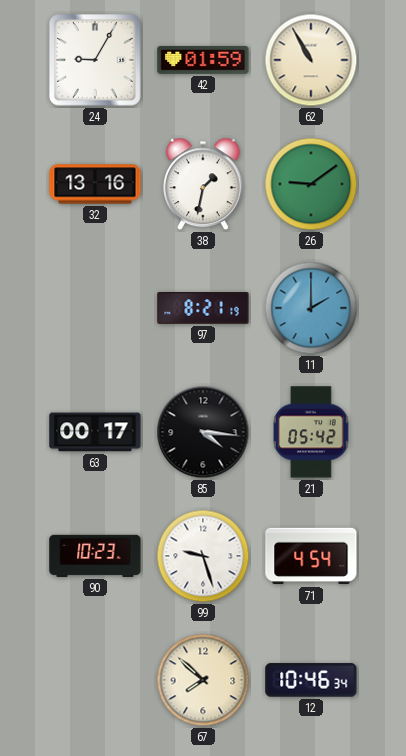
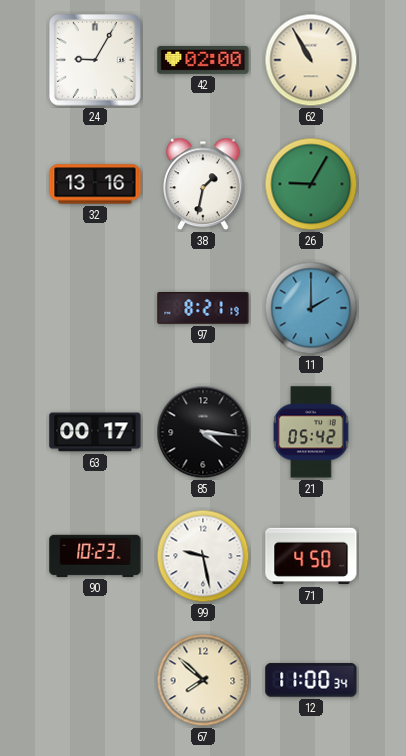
42: 01:59 -> 02:00
26: 9:09 -> 9:05
99: 9:27 -> 9:28
71: 4:54 -> 4:50
12: 10:46 -> 11:00
